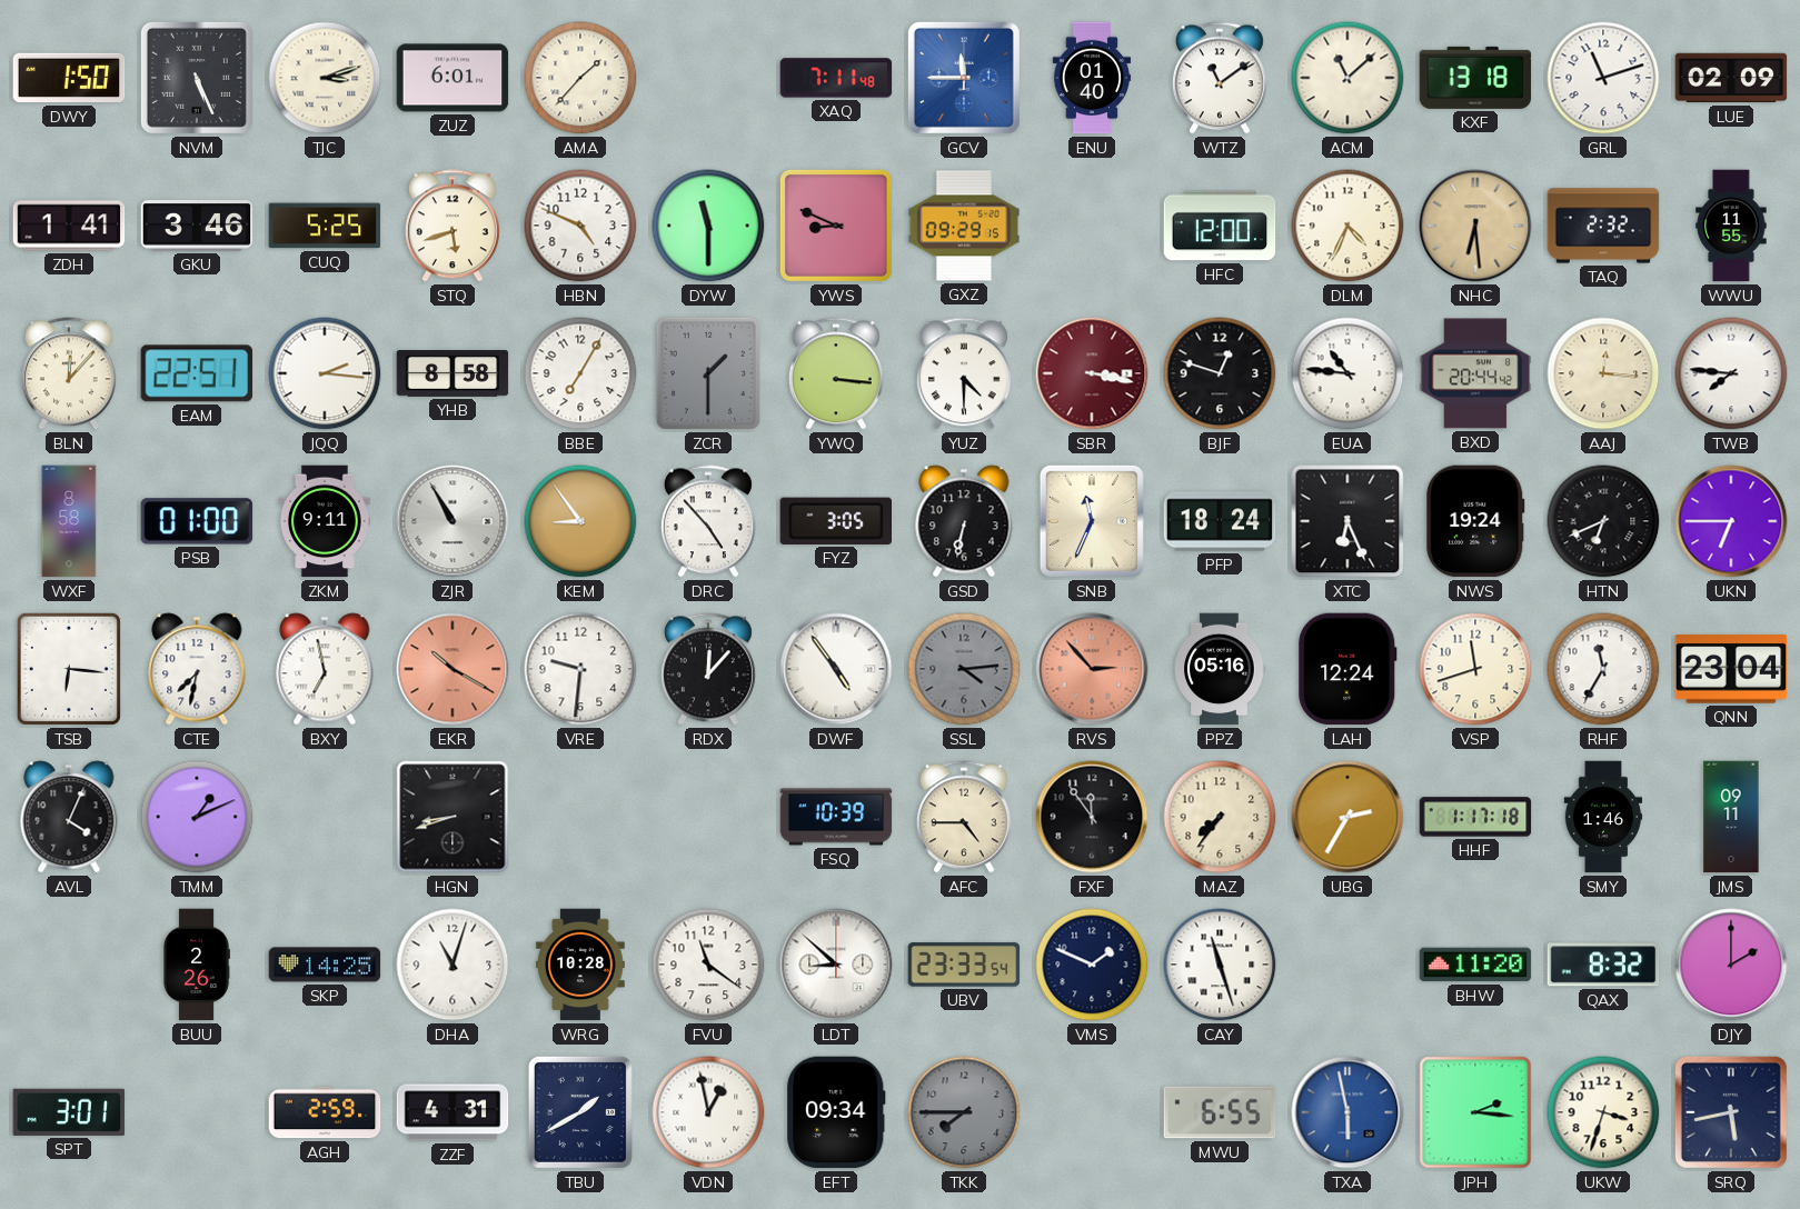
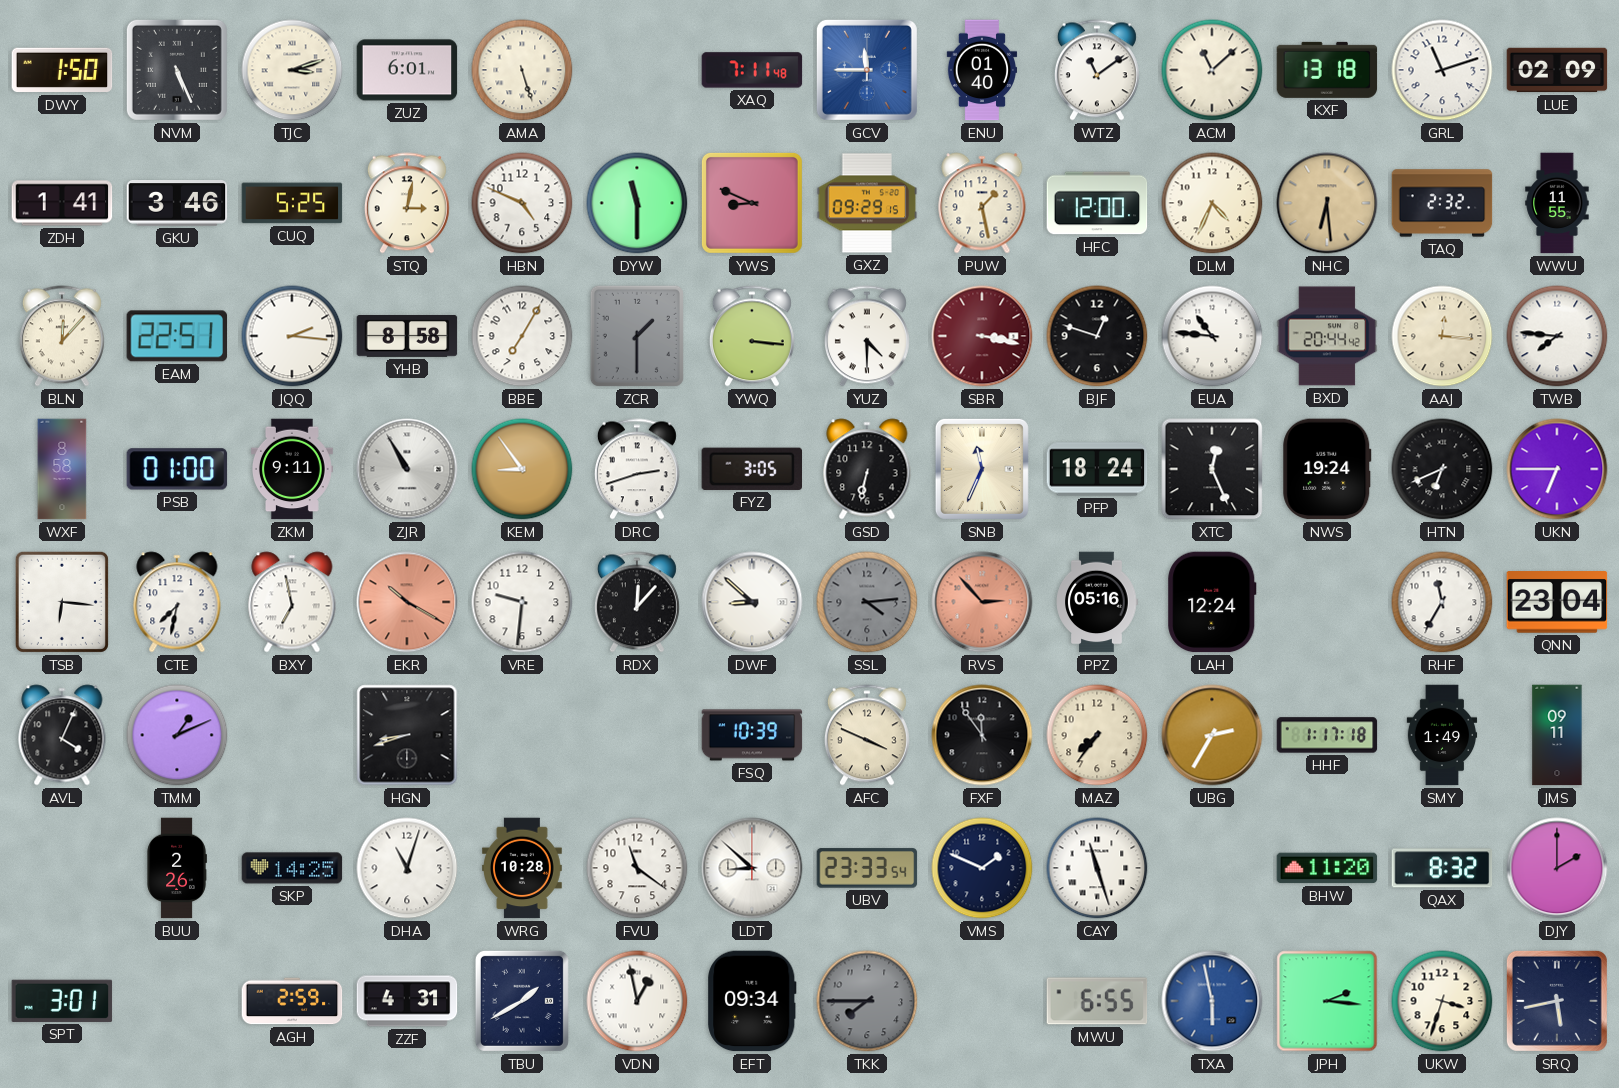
AMA: 1:37 -> 5:27
STQ: 5:42 -> 3:02
PUW: none -> 1:28
DRC: 4:53 -> 2:42
XTC: 6:26 -> 12:26
DWF: 4:54 -> 8:52
VSP: 11:42 -> none
AFC: 4:45 -> 3:49
SMY: 1:46 -> 1:49
